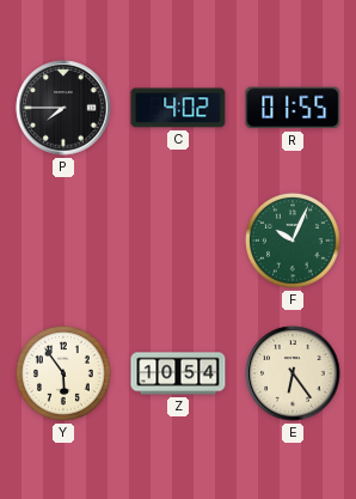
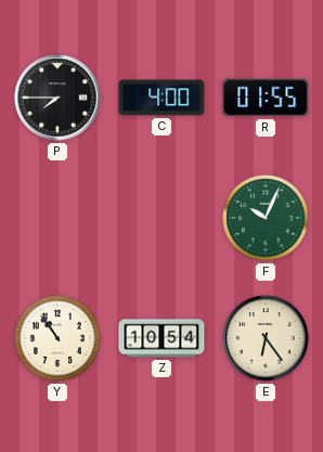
C: 4:02 -> 4:00
Y: 5:54 -> 10:54
